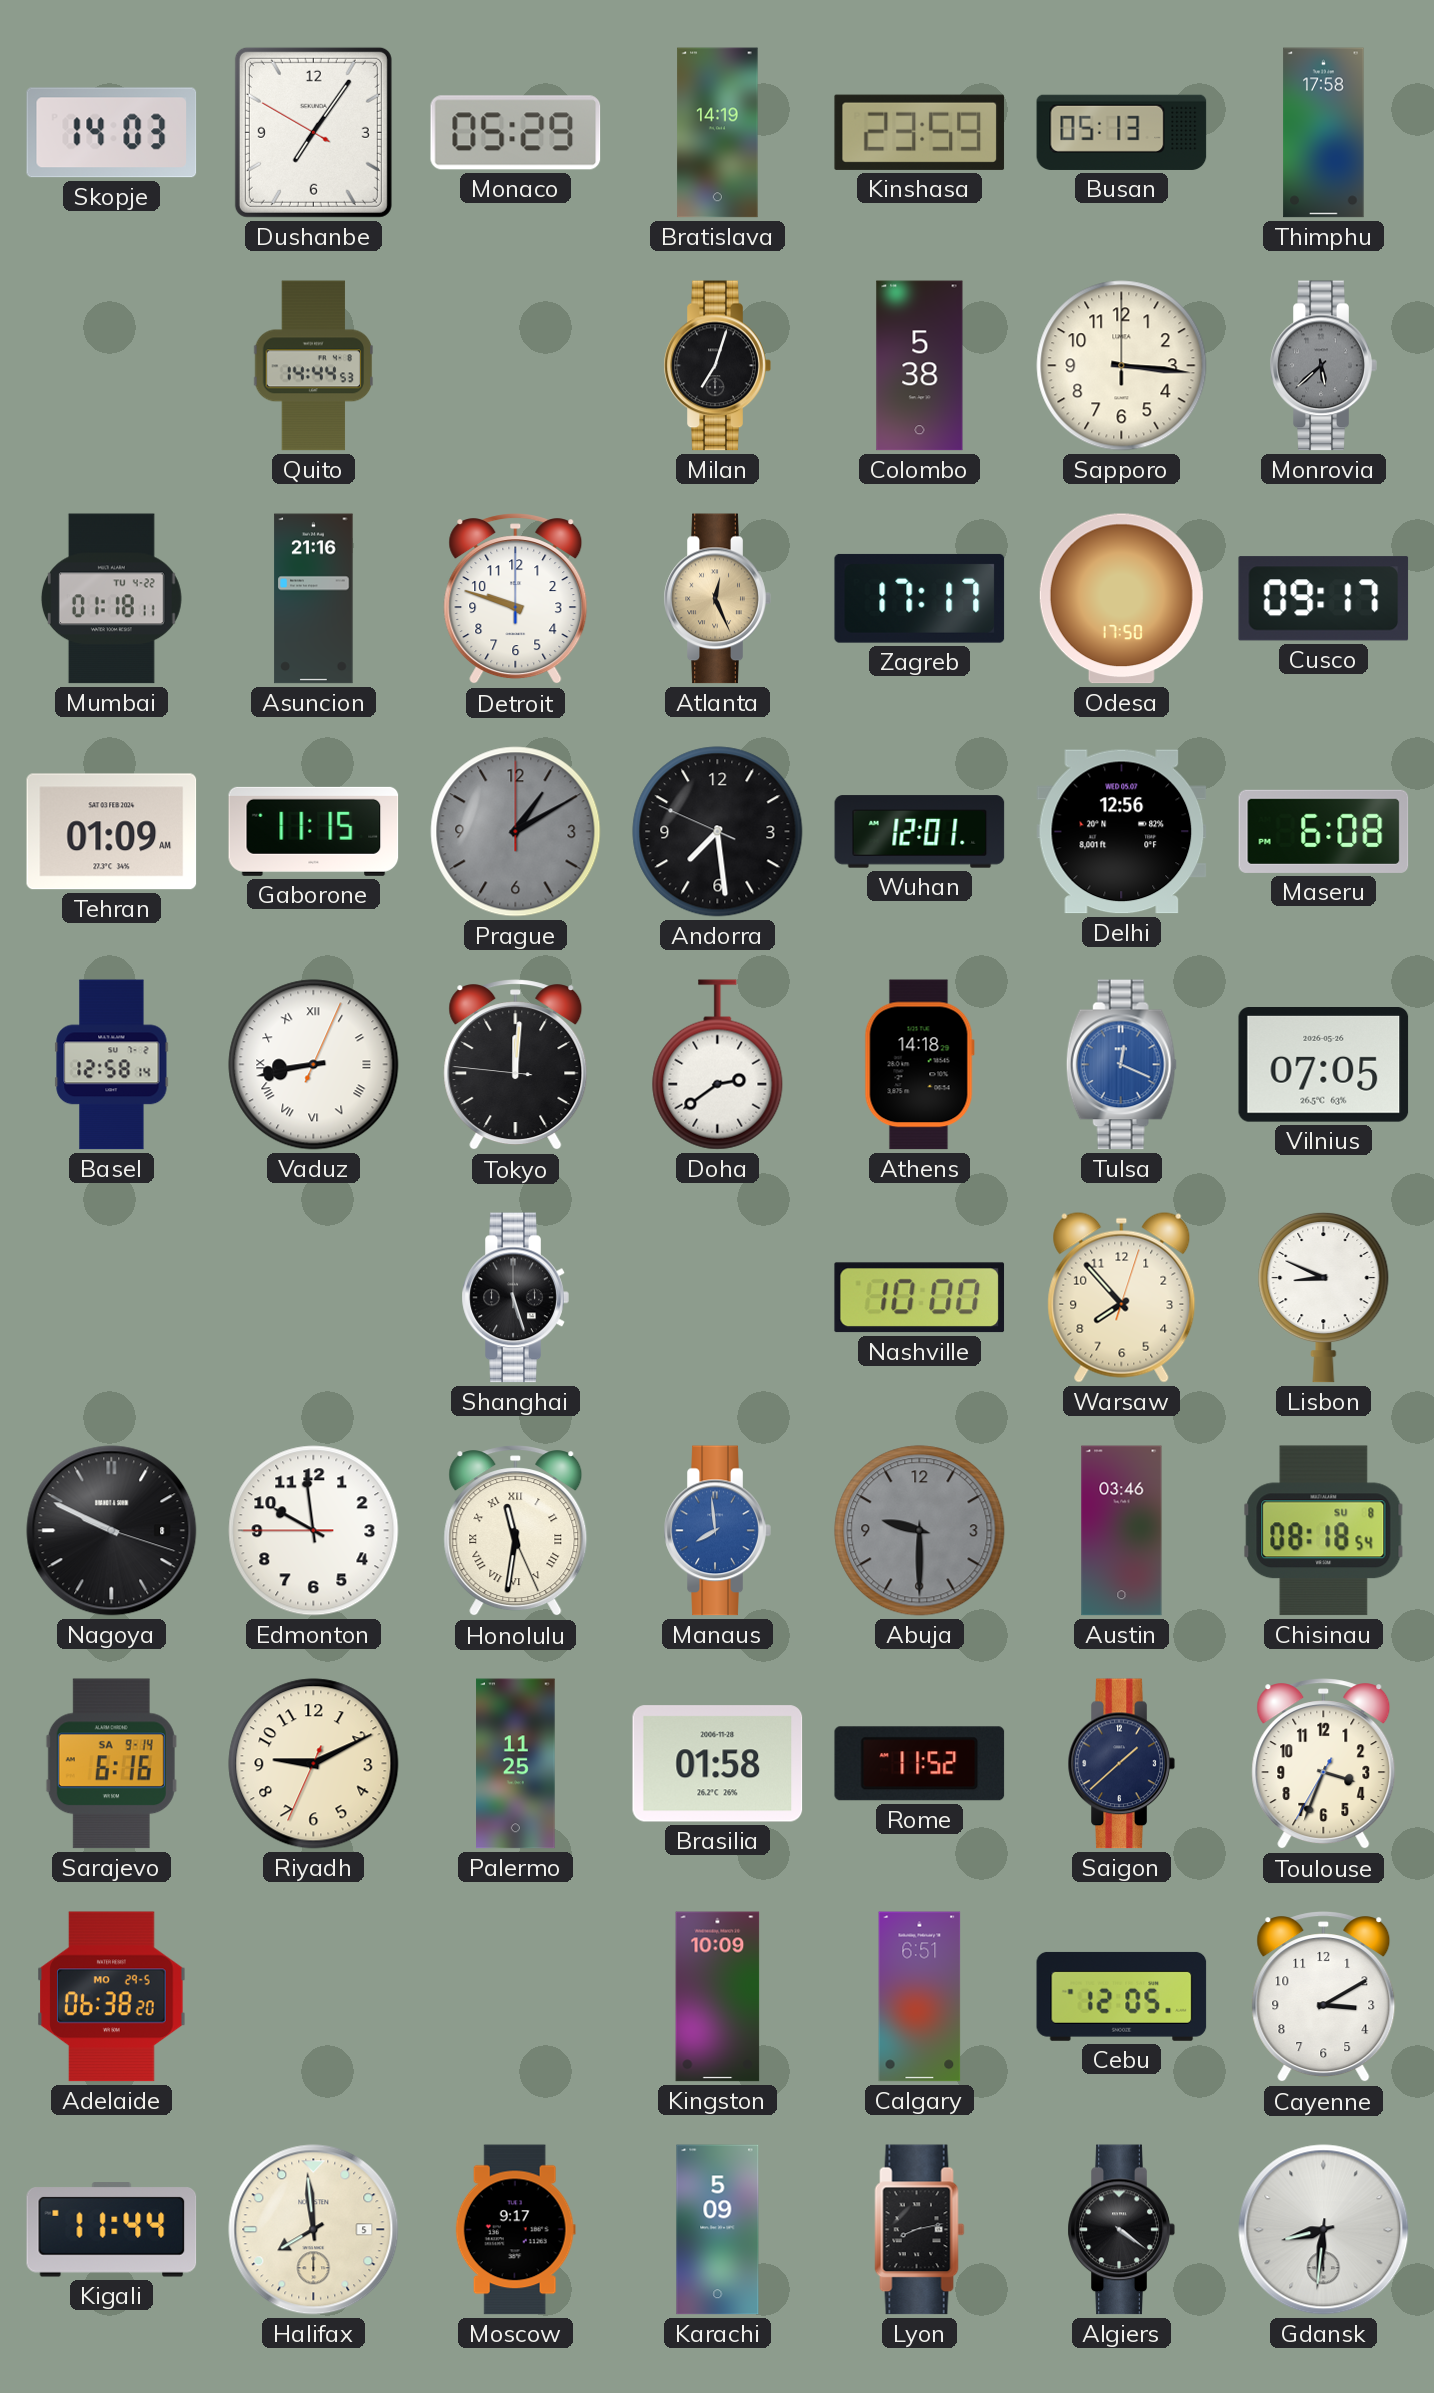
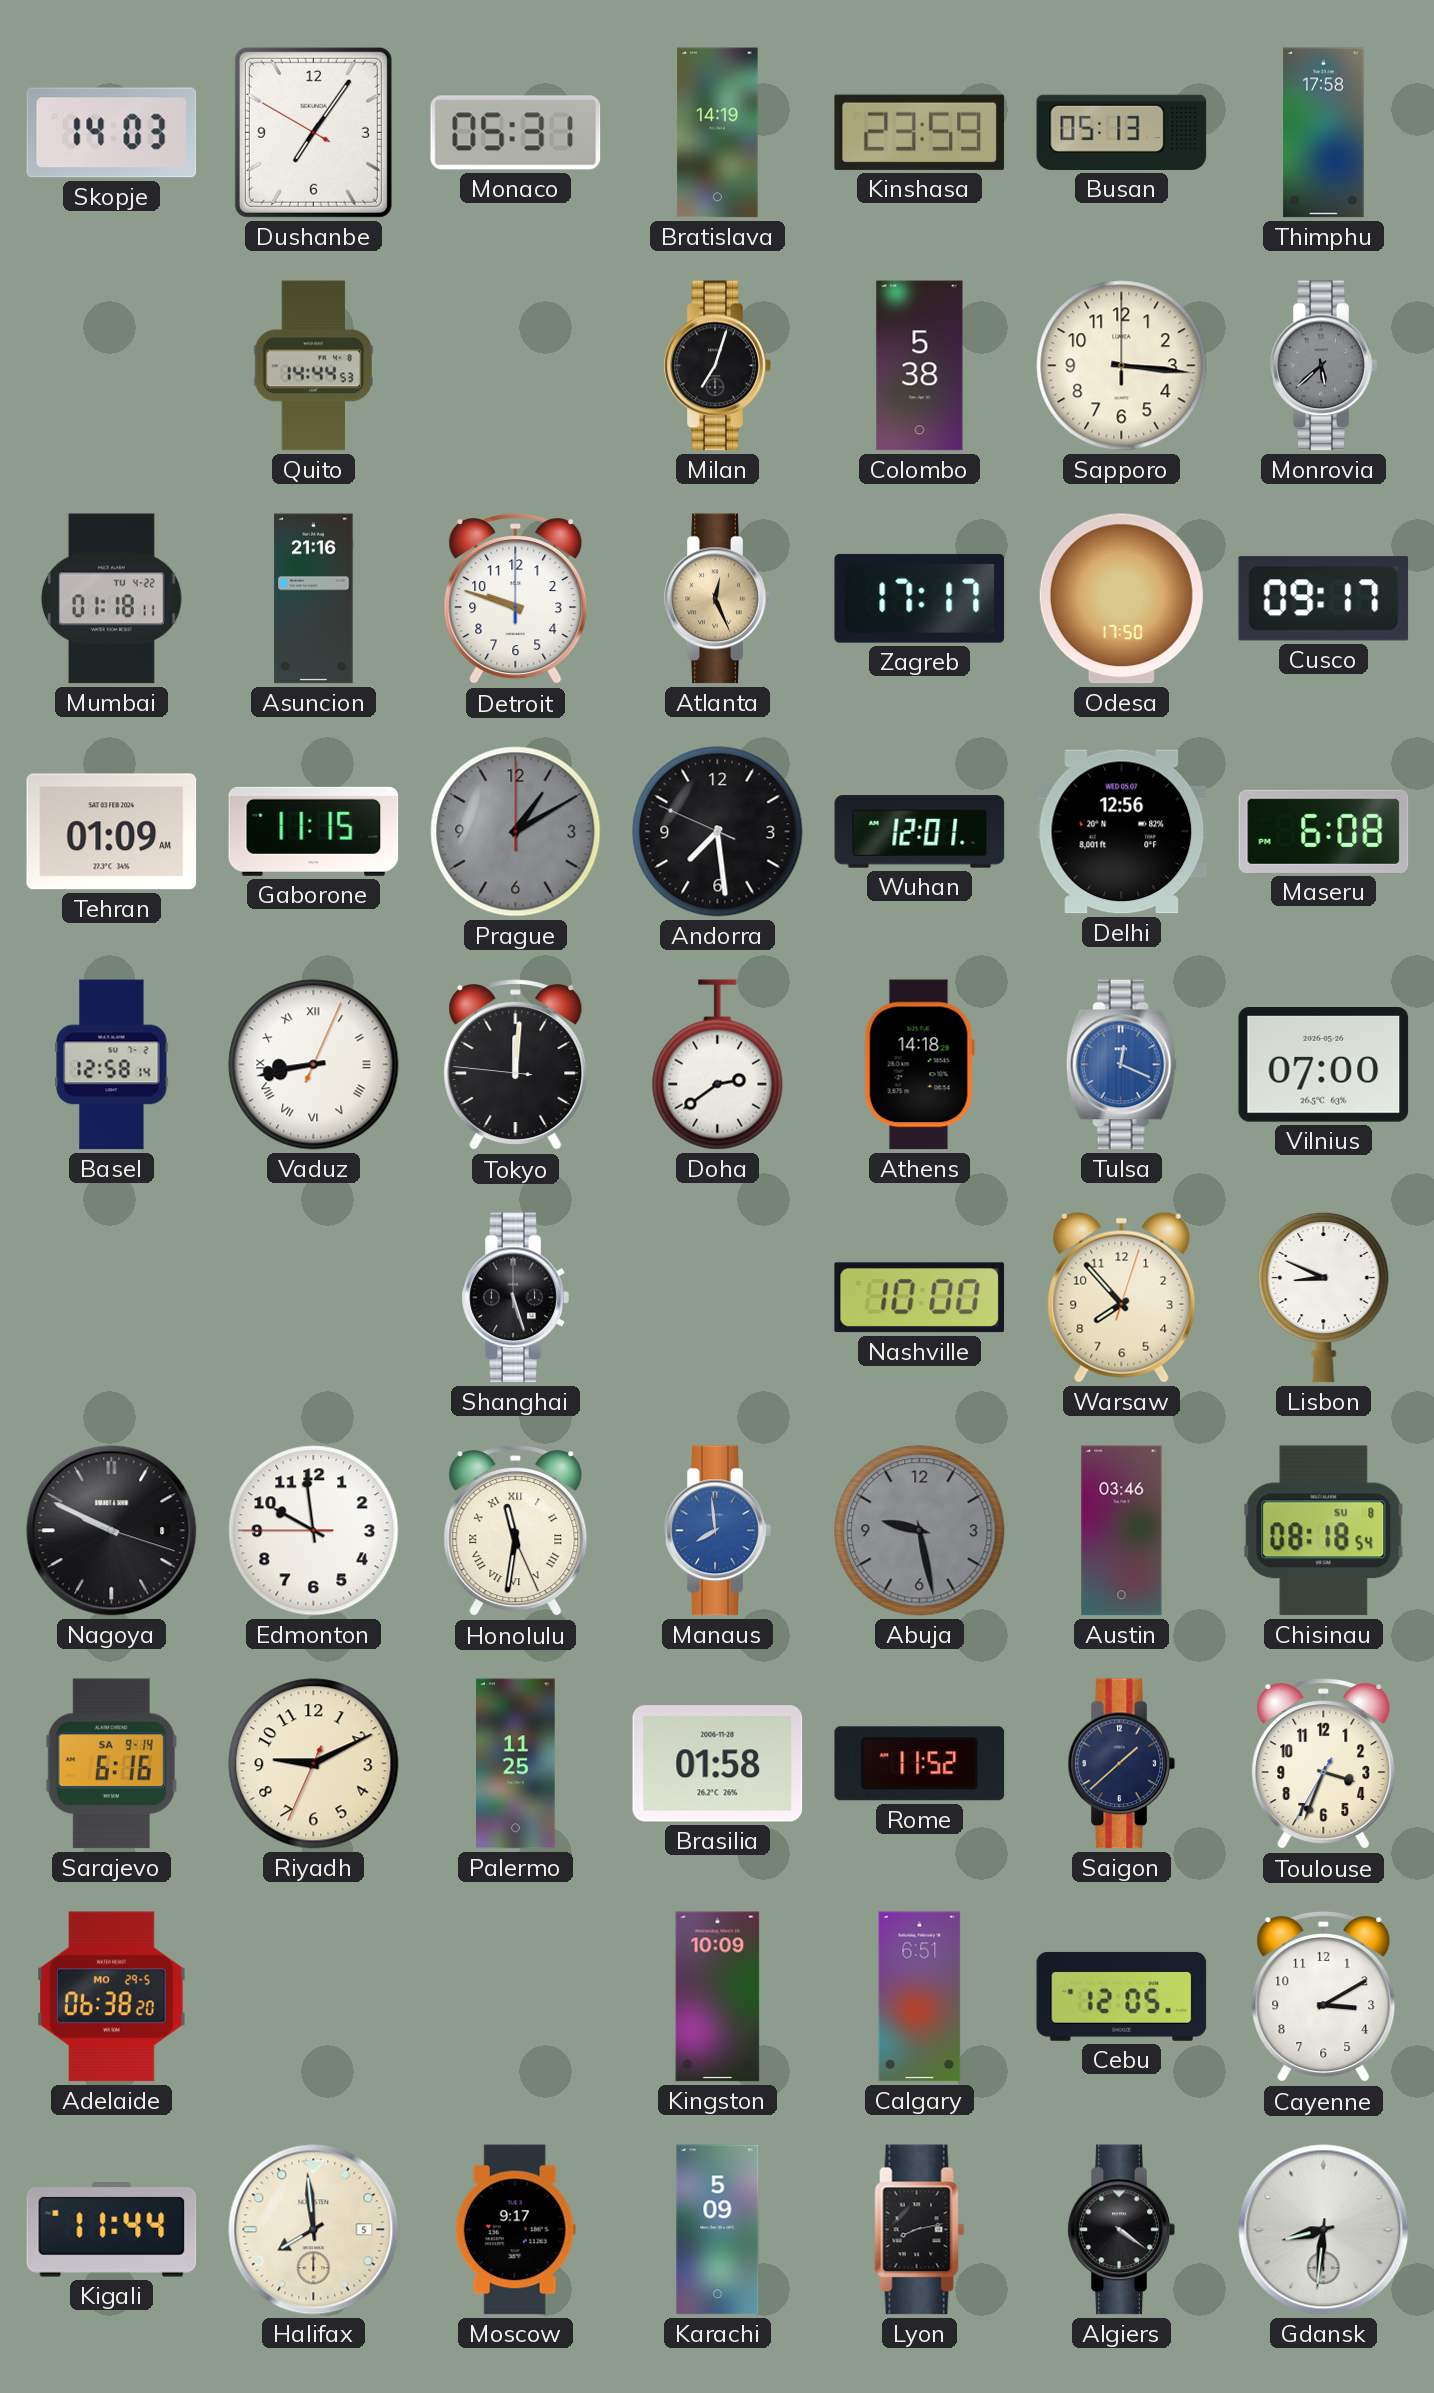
Monaco: 05:29 -> 05:31
Vilnius: 07:05 -> 07:00
Abuja: 9:30 -> 9:28
